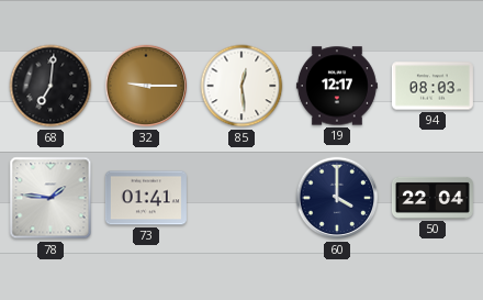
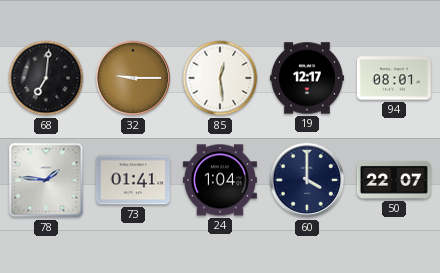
94: 08:03 -> 08:01
24: none -> 1:04
50: 22:04 -> 22:07
